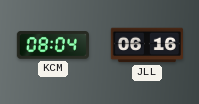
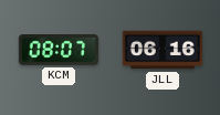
KCM: 08:04 -> 08:07
